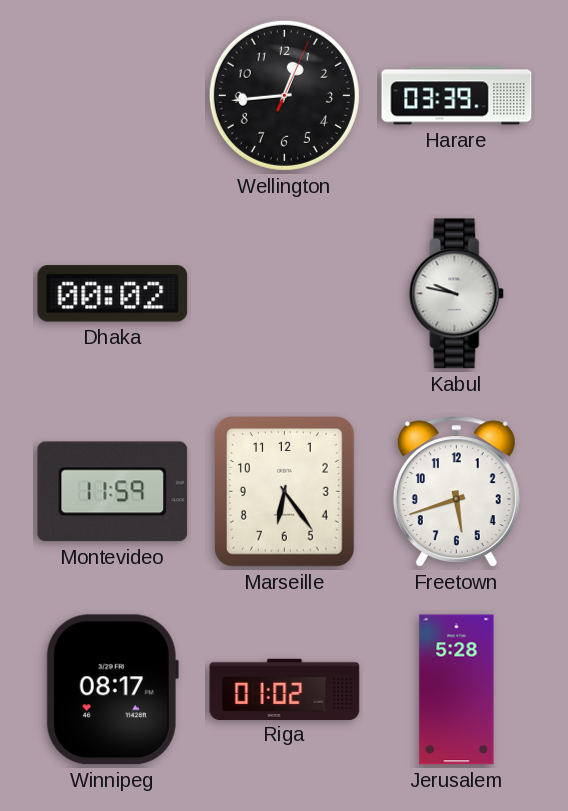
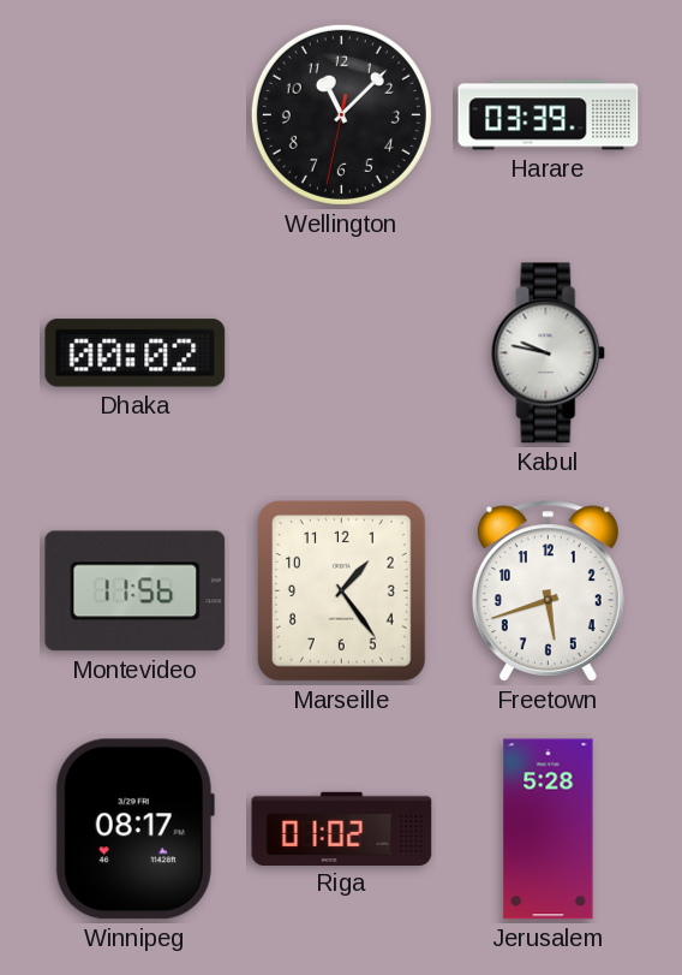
Wellington: 12:44 -> 11:07
Montevideo: 11:59 -> 11:56
Marseille: 6:24 -> 1:24
